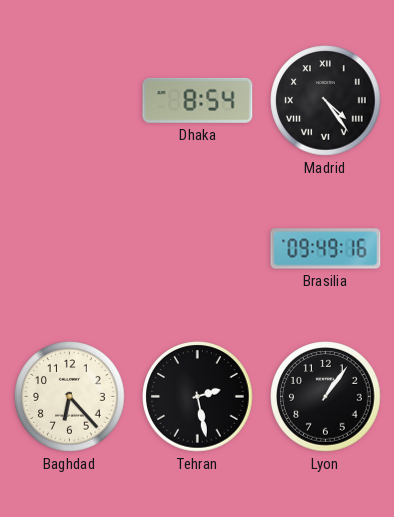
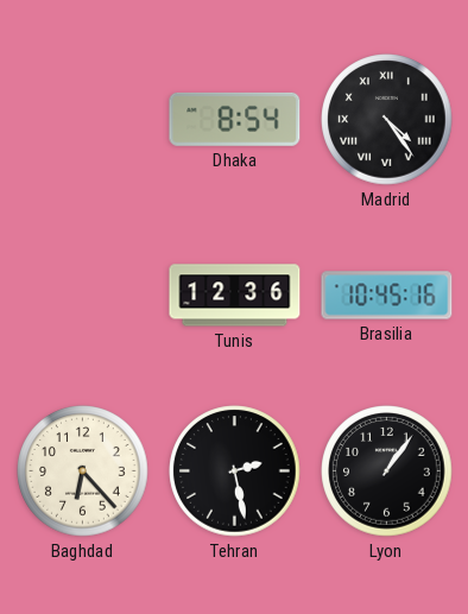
Tunis: none -> 12:36
Brasilia: 09:49 -> 10:45
